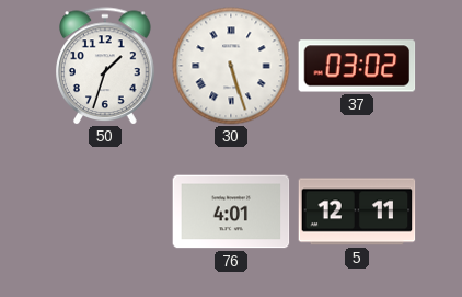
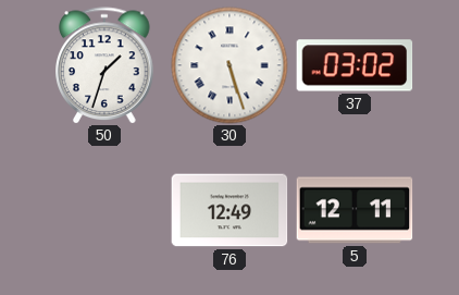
76: 4:01 -> 12:49
